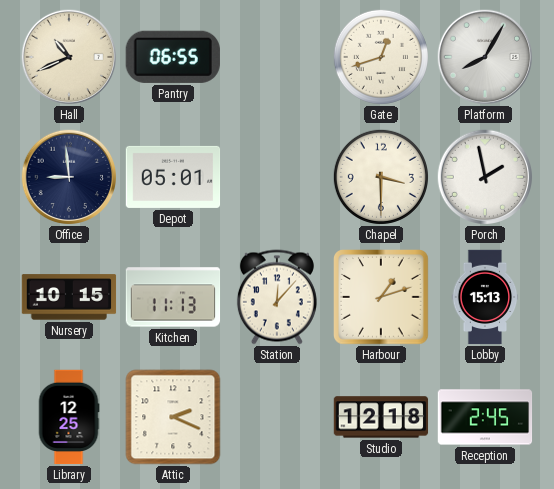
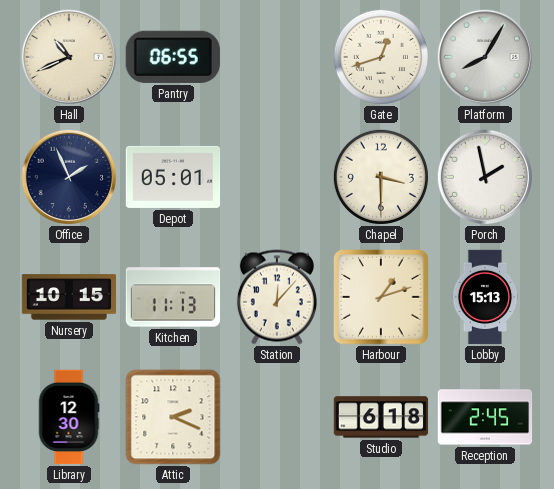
Office: 8:59 -> 1:56
Library: 12:25 -> 12:30
Studio: 12:18 -> 6:18
